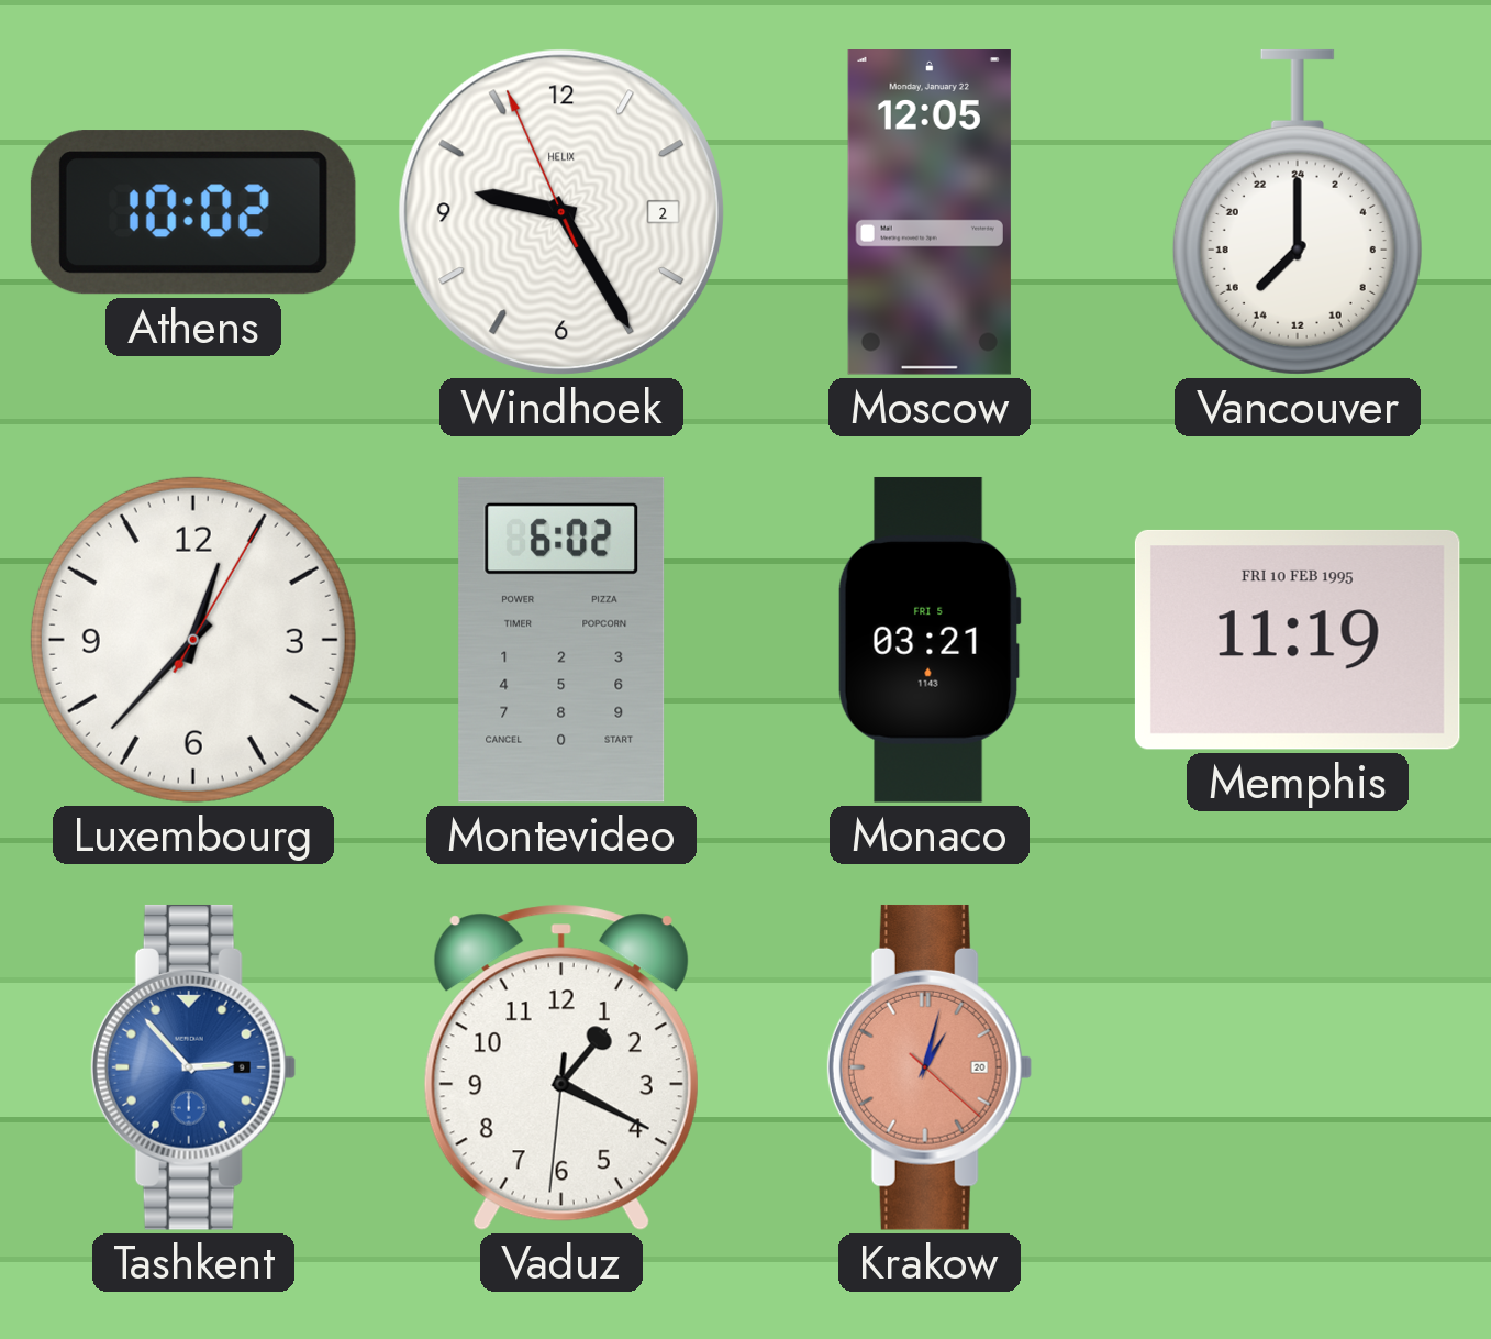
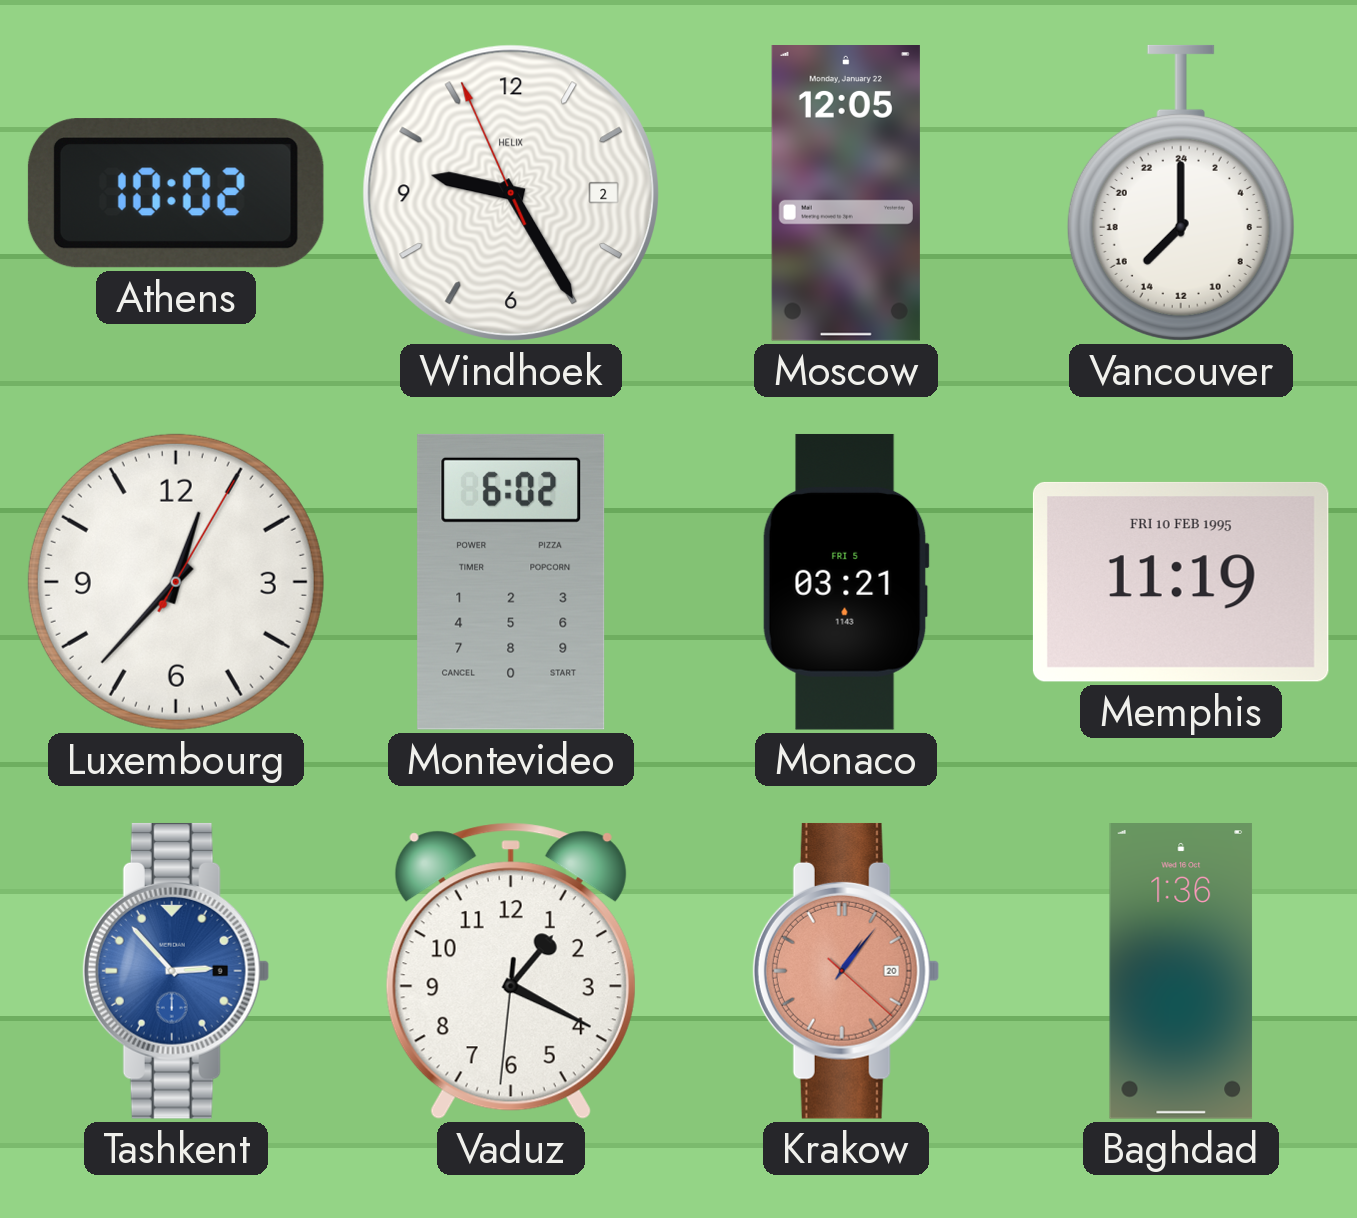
Krakow: 1:02 -> 1:06
Baghdad: none -> 1:36
